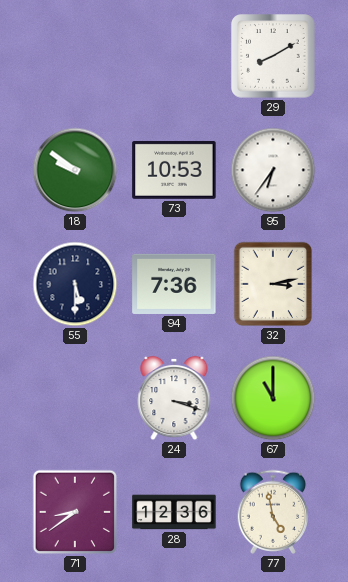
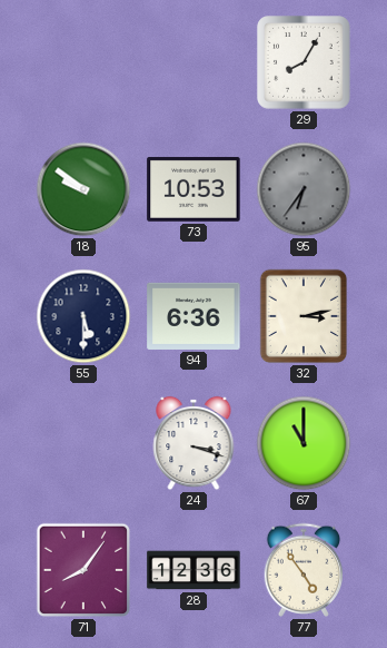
29: 8:10 -> 8:05
95 dial: white -> grey
94: 7:36 -> 6:36
71: 8:39 -> 8:06
77: 4:58 -> 4:54
